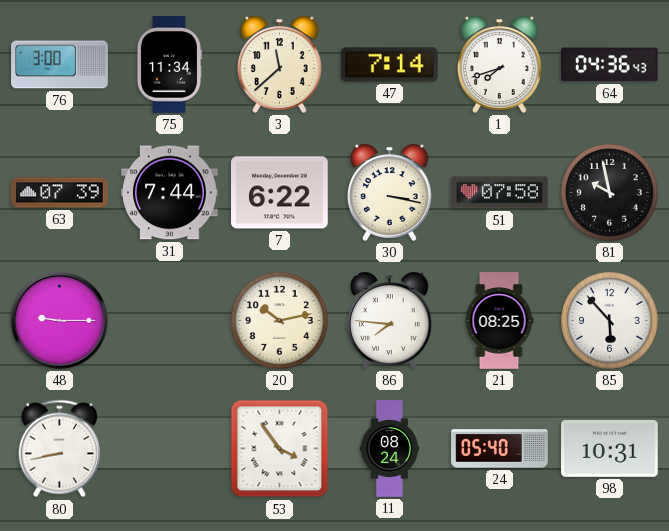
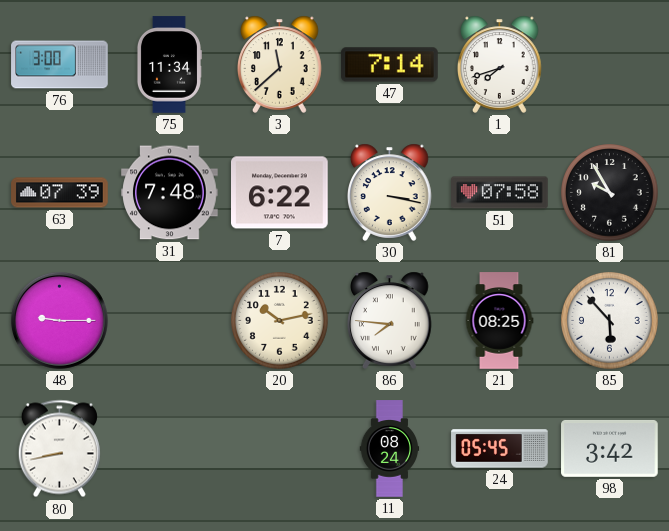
64: 04:36 -> none
31: 7:44 -> 7:48
81: 9:58 -> 9:55
53: 3:54 -> none
24: 05:40 -> 05:45
98: 10:31 -> 3:42
